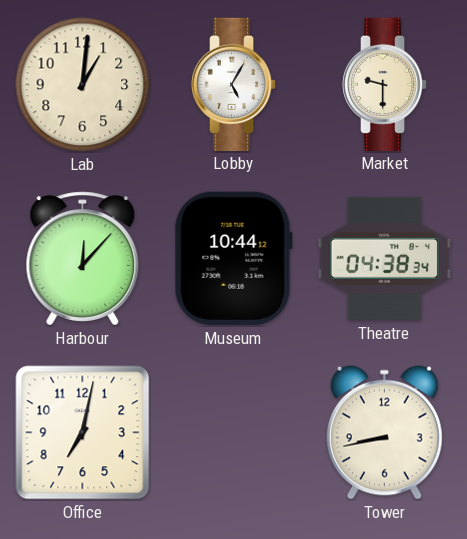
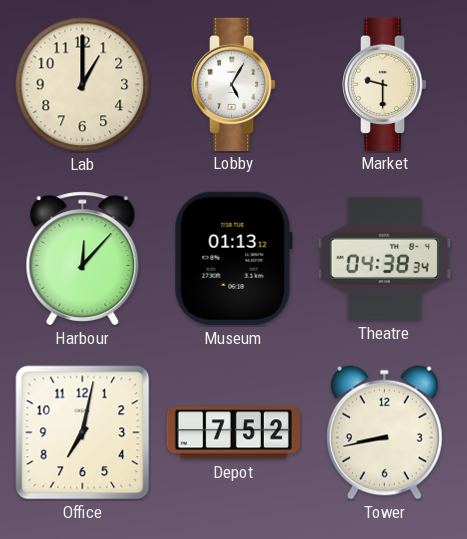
Lab: 1:01 -> 1:00
Museum: 10:44 -> 01:13
Depot: none -> 7:52
